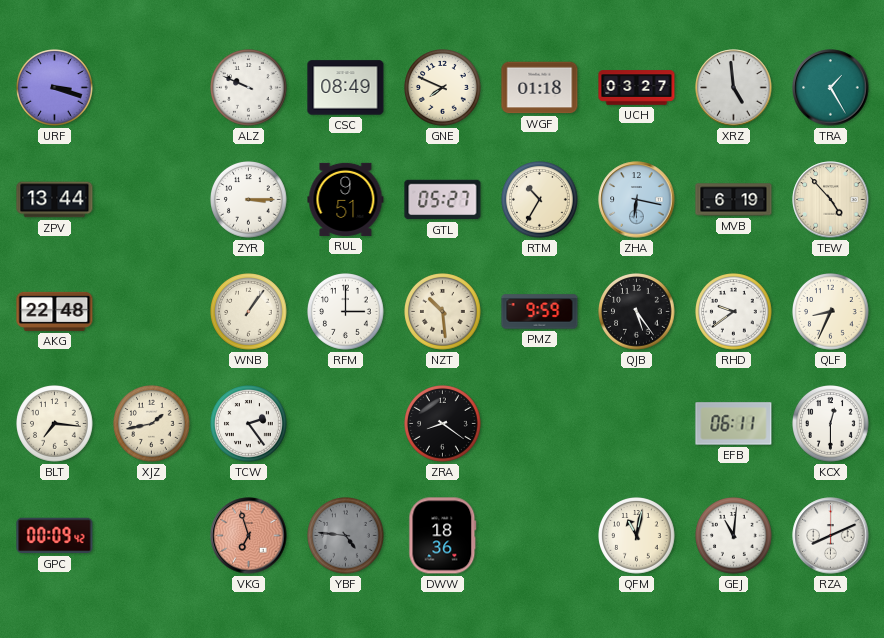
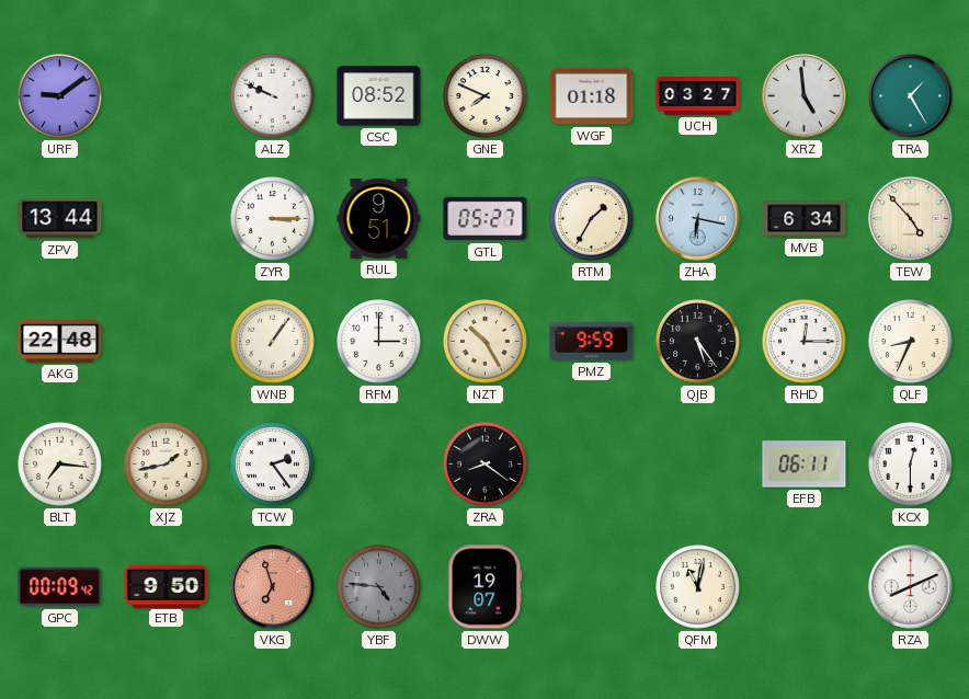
URF: 3:18 -> 9:09
CSC: 08:49 -> 08:52
RTM: 10:35 -> 1:35
MVB: 6:19 -> 6:34
NZT: 10:29 -> 10:25
RHD: 9:39 -> 12:15
ETB: none -> 9:50
DWW: 18:36 -> 19:07
GEJ: 11:01 -> none
